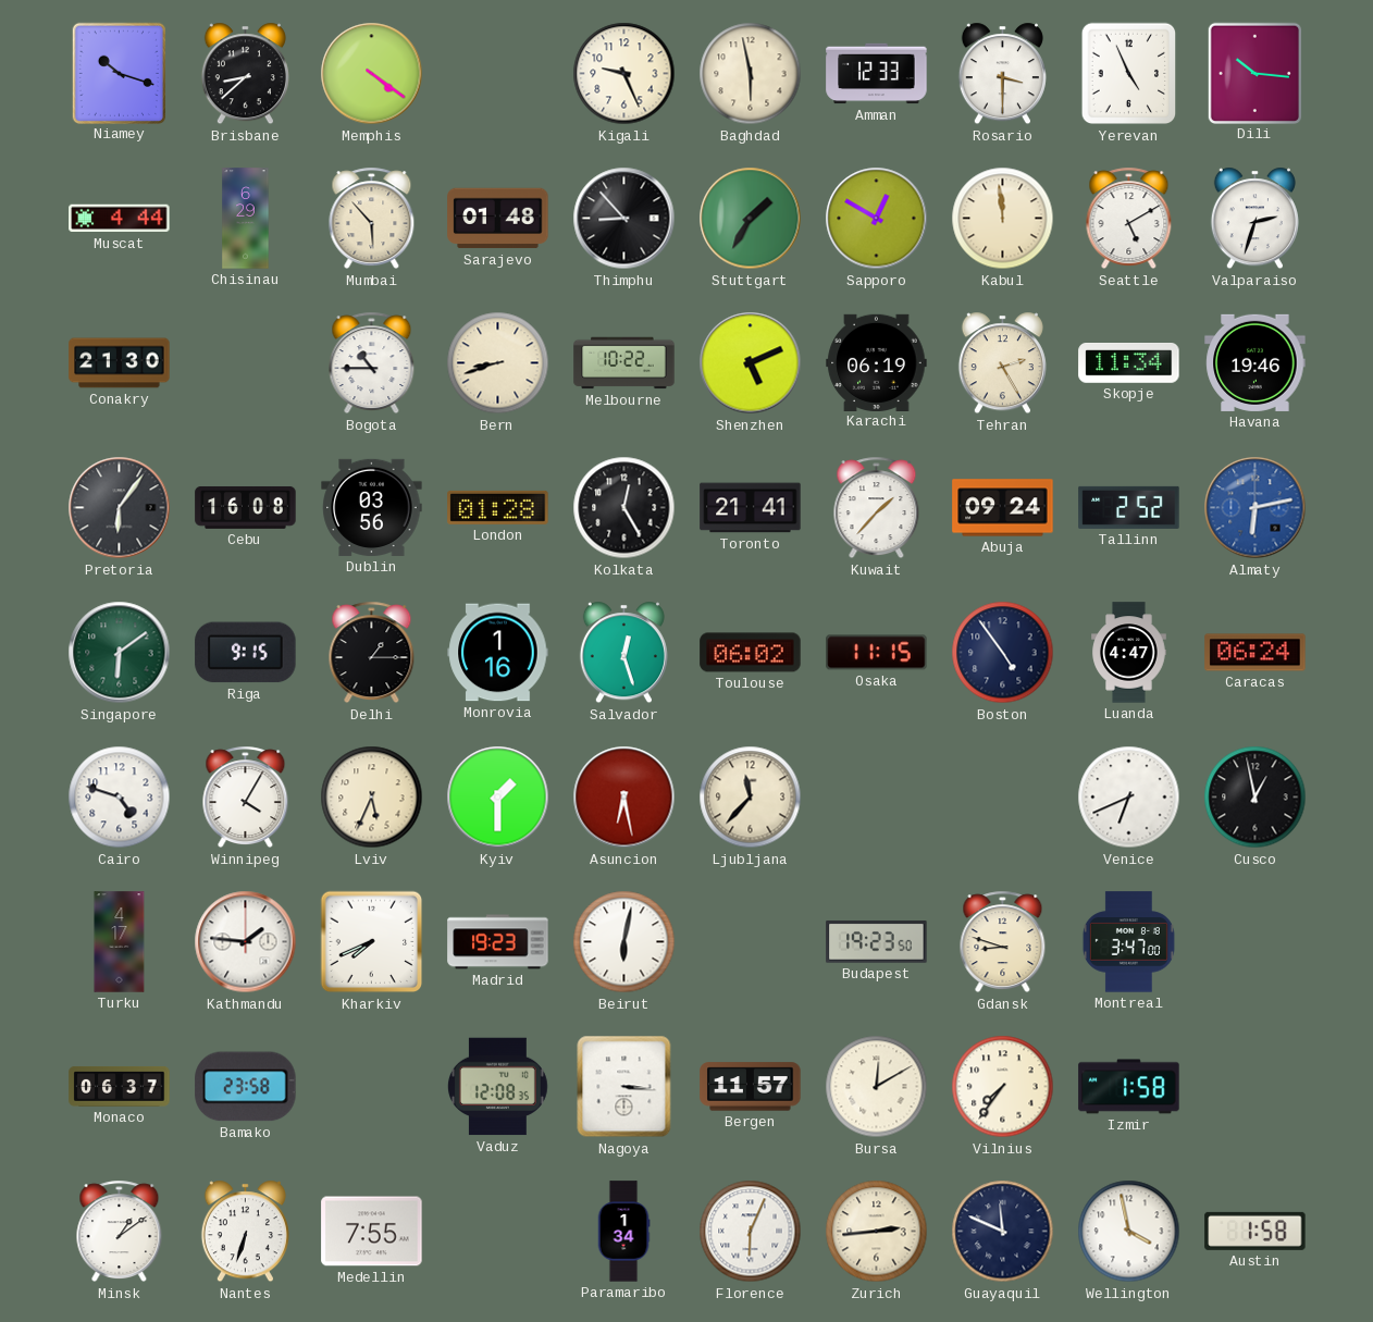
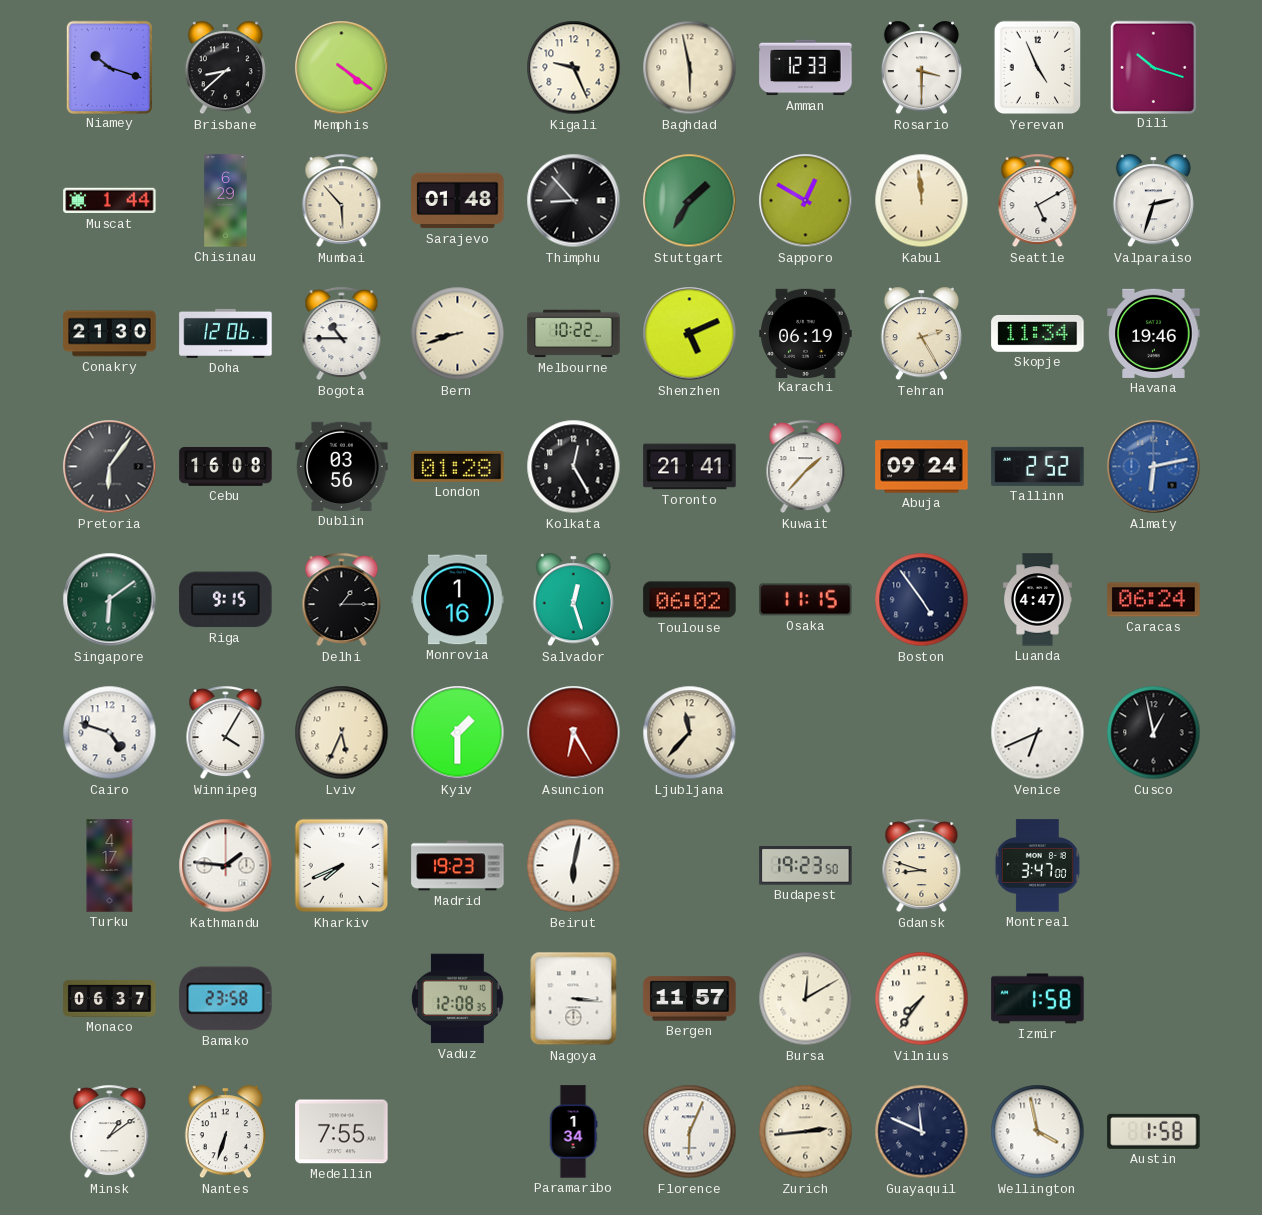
Dili: 10:16 -> 10:18
Muscat: 4:44 -> 1:44
Doha: none -> 12:06
Asuncion: 6:28 -> 6:25
